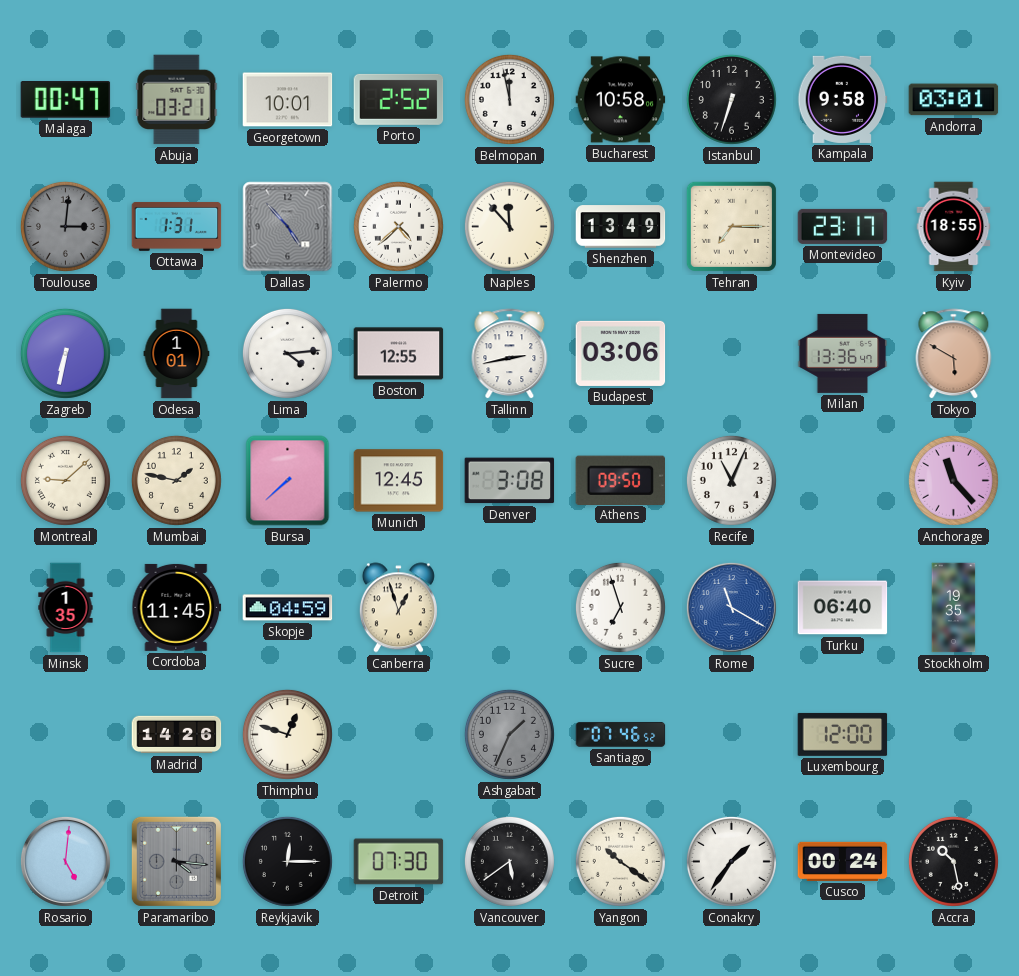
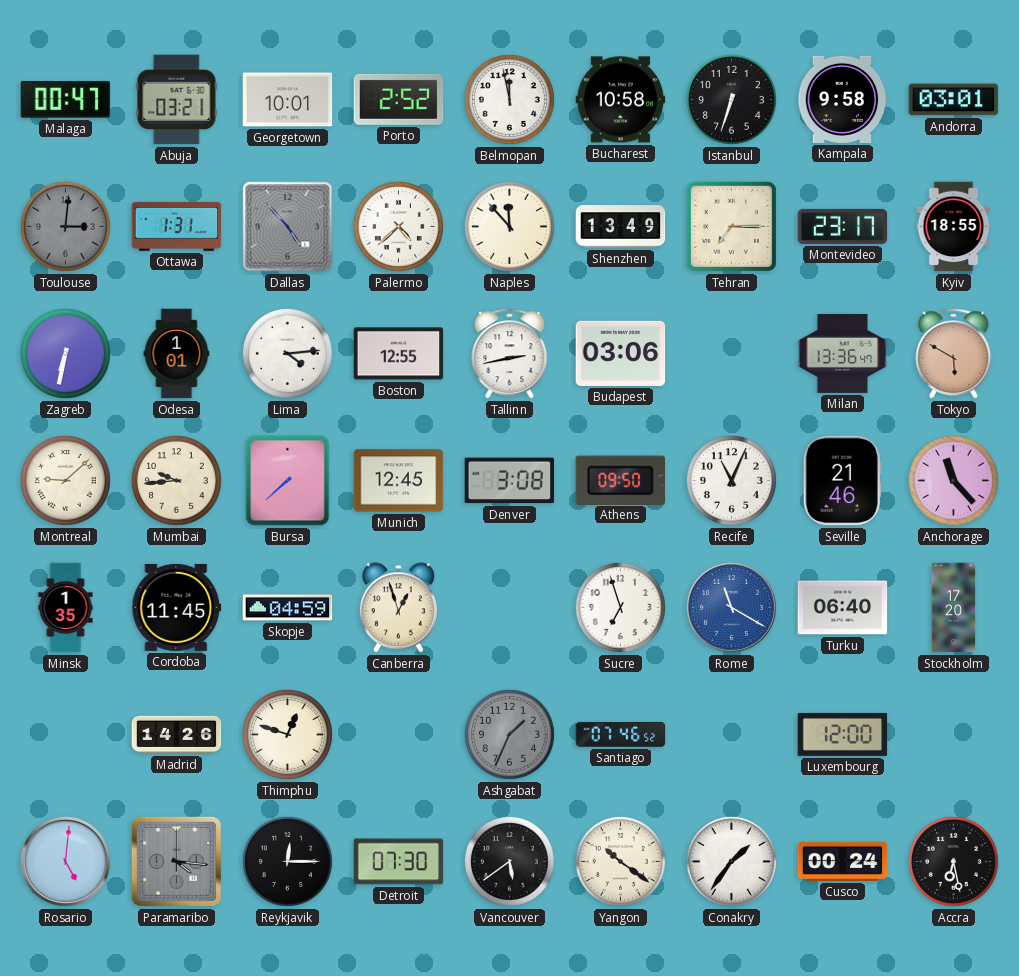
Mumbai: 1:47 -> 9:44
Seville: none -> 21:46
Stockholm: 19:35 -> 17:20
Accra: 10:28 -> 6:28
